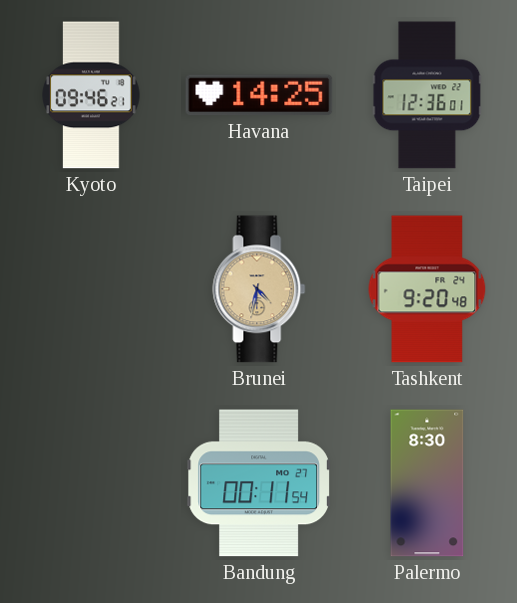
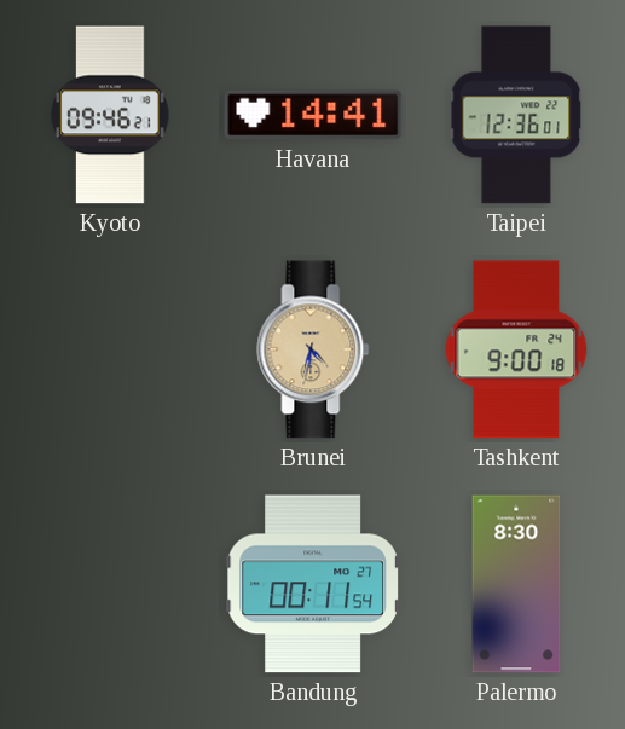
Havana: 14:25 -> 14:41
Tashkent: 9:20 -> 9:00
